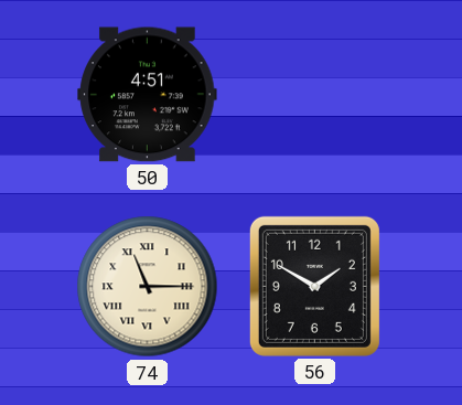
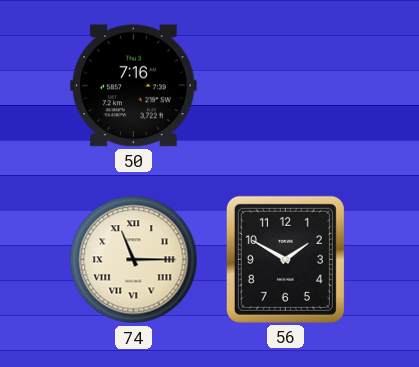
50: 4:51 -> 7:16
